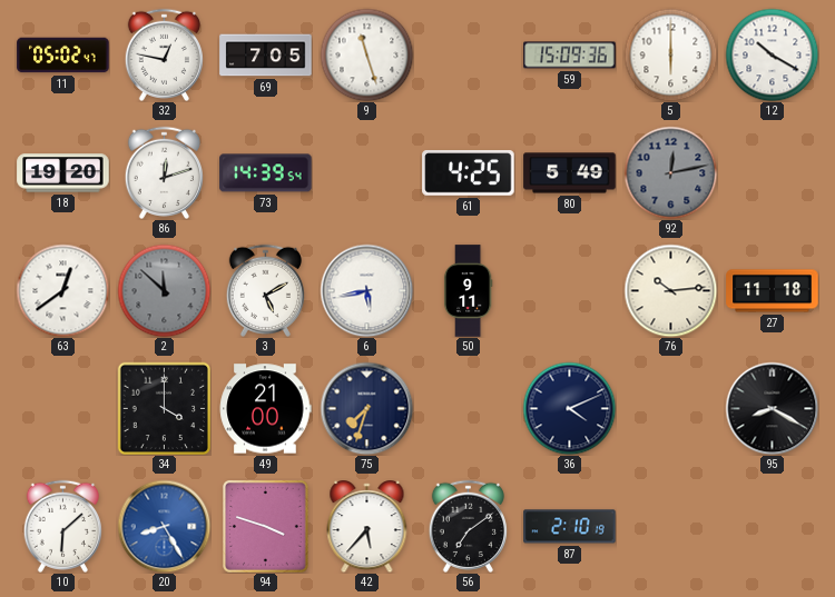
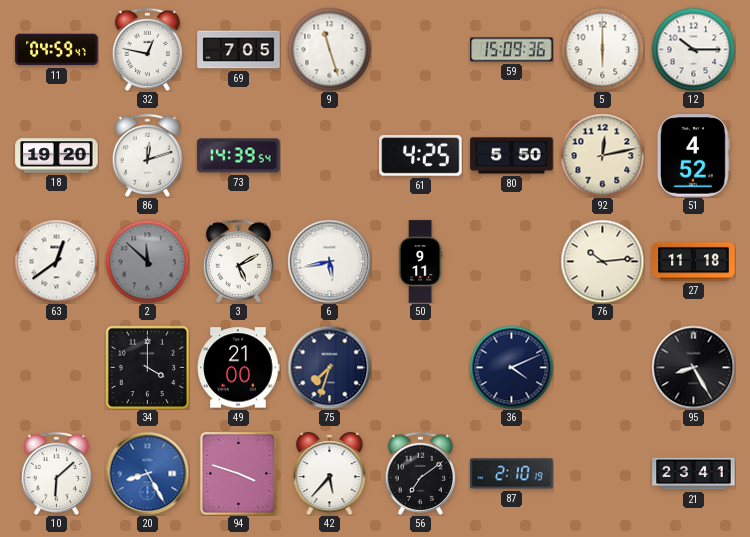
11: 05:02 -> 04:59
12: 10:20 -> 10:15
80: 5:49 -> 5:50
92 dial: grey -> cream
51: none -> 4:52
95: 8:20 -> 8:25
21: none -> 23:41
